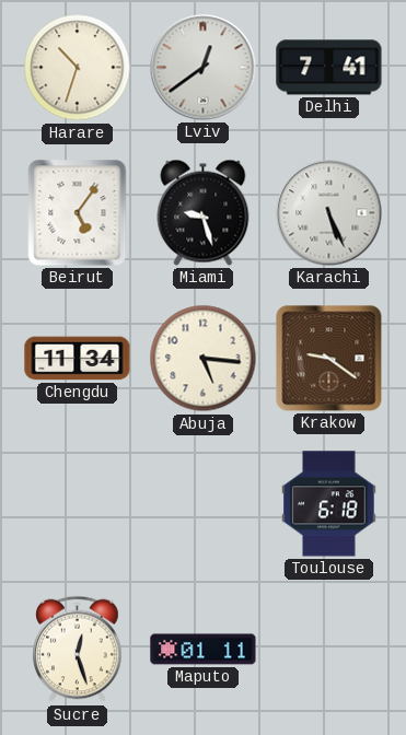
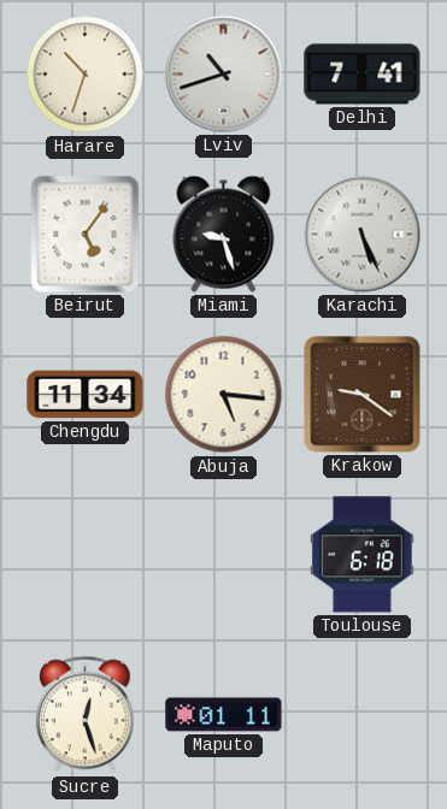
Lviv: 12:39 -> 10:42
